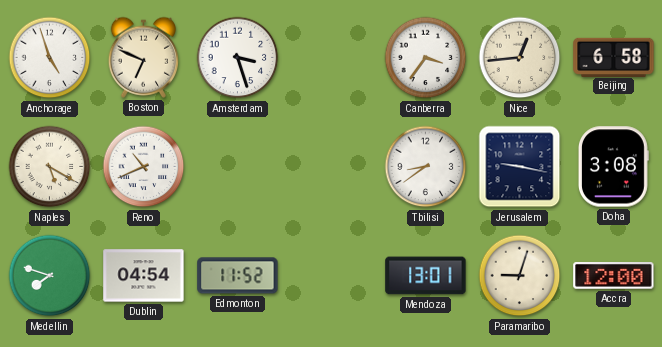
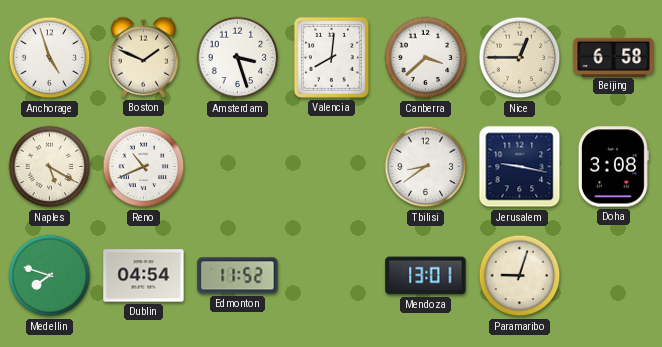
Boston: 6:49 -> 1:49
Valencia: none -> 8:01
Canberra: 3:36 -> 3:38
Nice: 12:44 -> 12:45
Accra: 12:00 -> none
